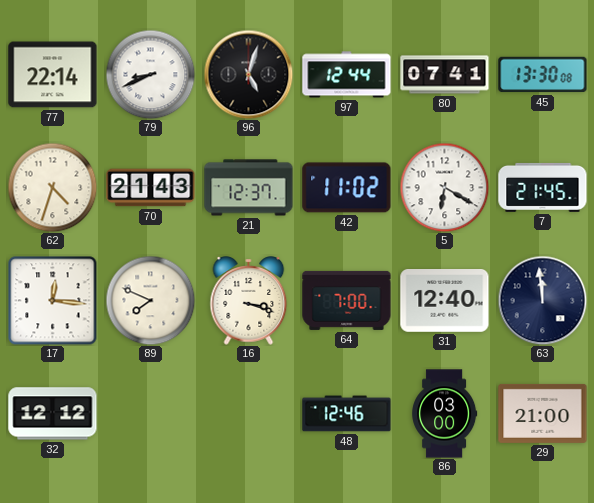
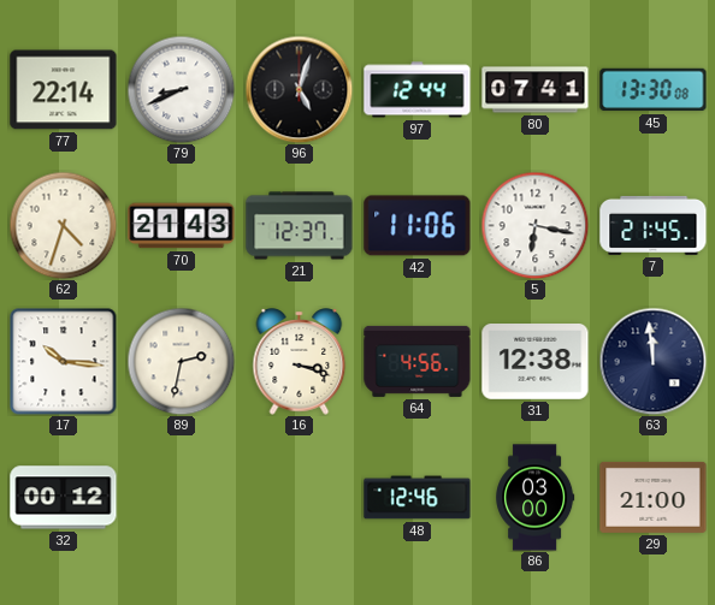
42: 11:02 -> 11:06
5: 6:20 -> 6:17
17: 12:16 -> 10:16
89: 7:49 -> 2:32
64: 7:00 -> 4:56
31: 12:40 -> 12:38
32: 12:12 -> 00:12
